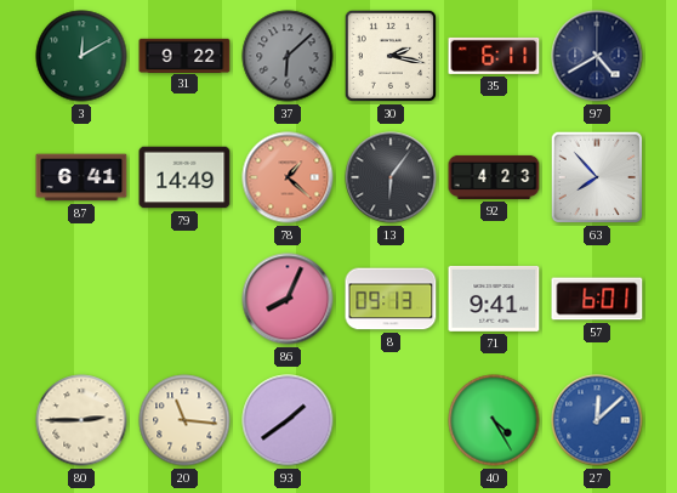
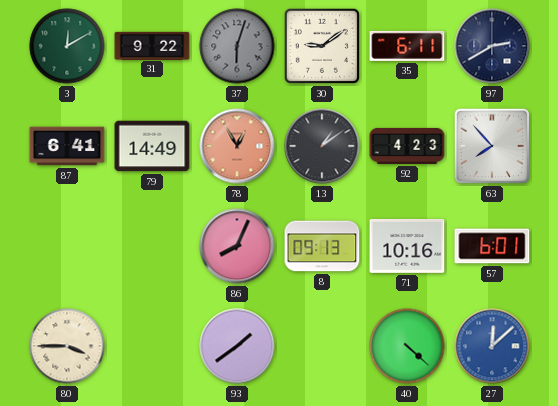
37: 6:08 -> 6:03
30: 2:17 -> 9:09
97: 4:40 -> 2:40
78: 1:22 -> 12:55
13: 6:06 -> 1:09
71: 9:41 -> 10:16
80: 2:45 -> 3:45
20: 11:16 -> none
40: 4:25 -> 4:22
